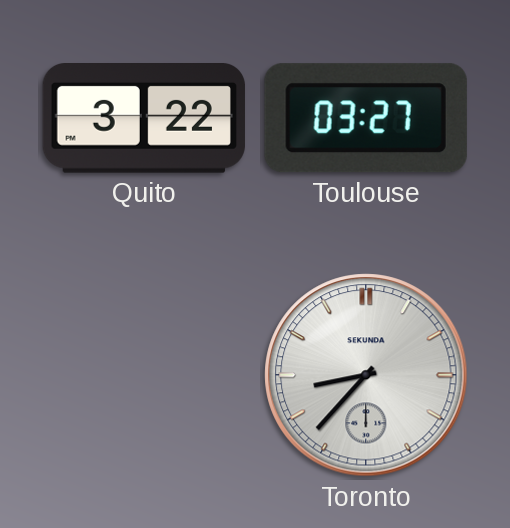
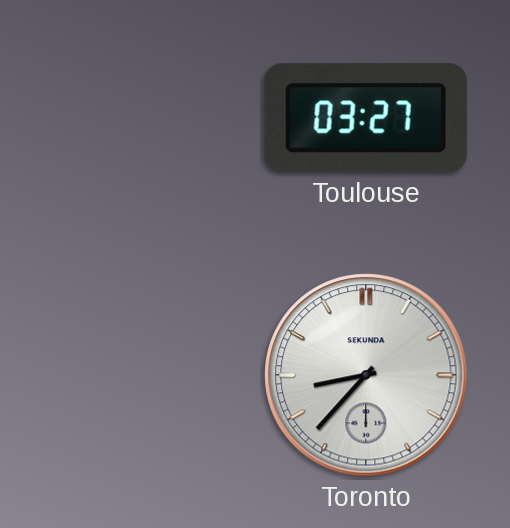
Quito: 3:22 -> none
